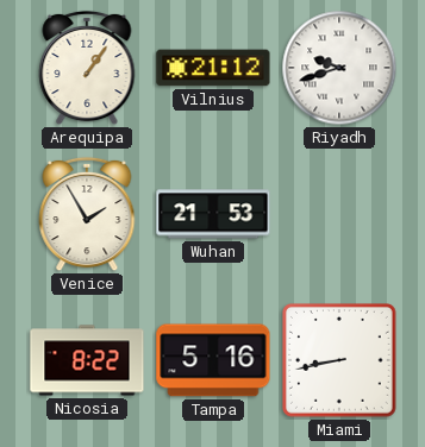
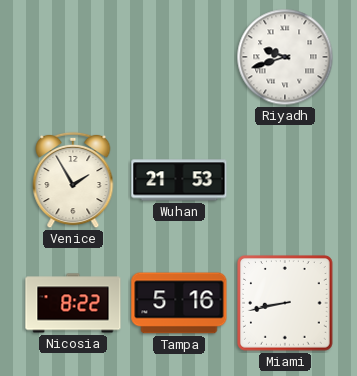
Arequipa: 1:06 -> none
Vilnius: 21:12 -> none
